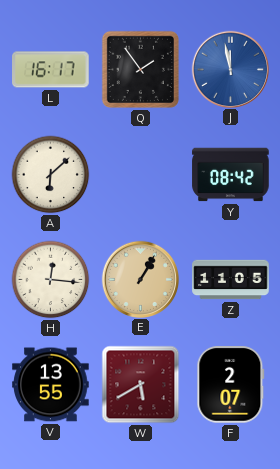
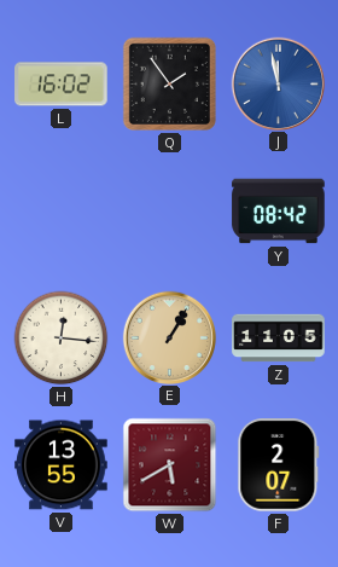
L: 16:17 -> 16:02
A: 6:08 -> none
